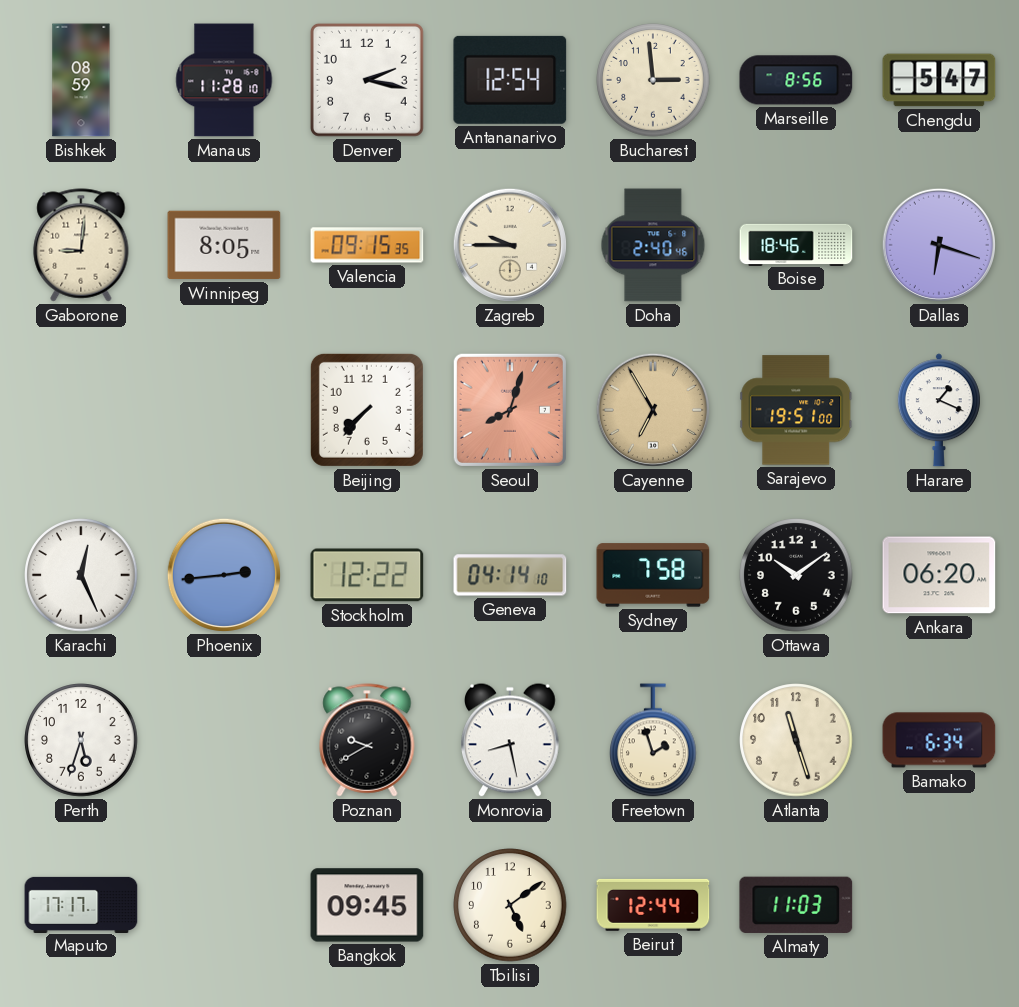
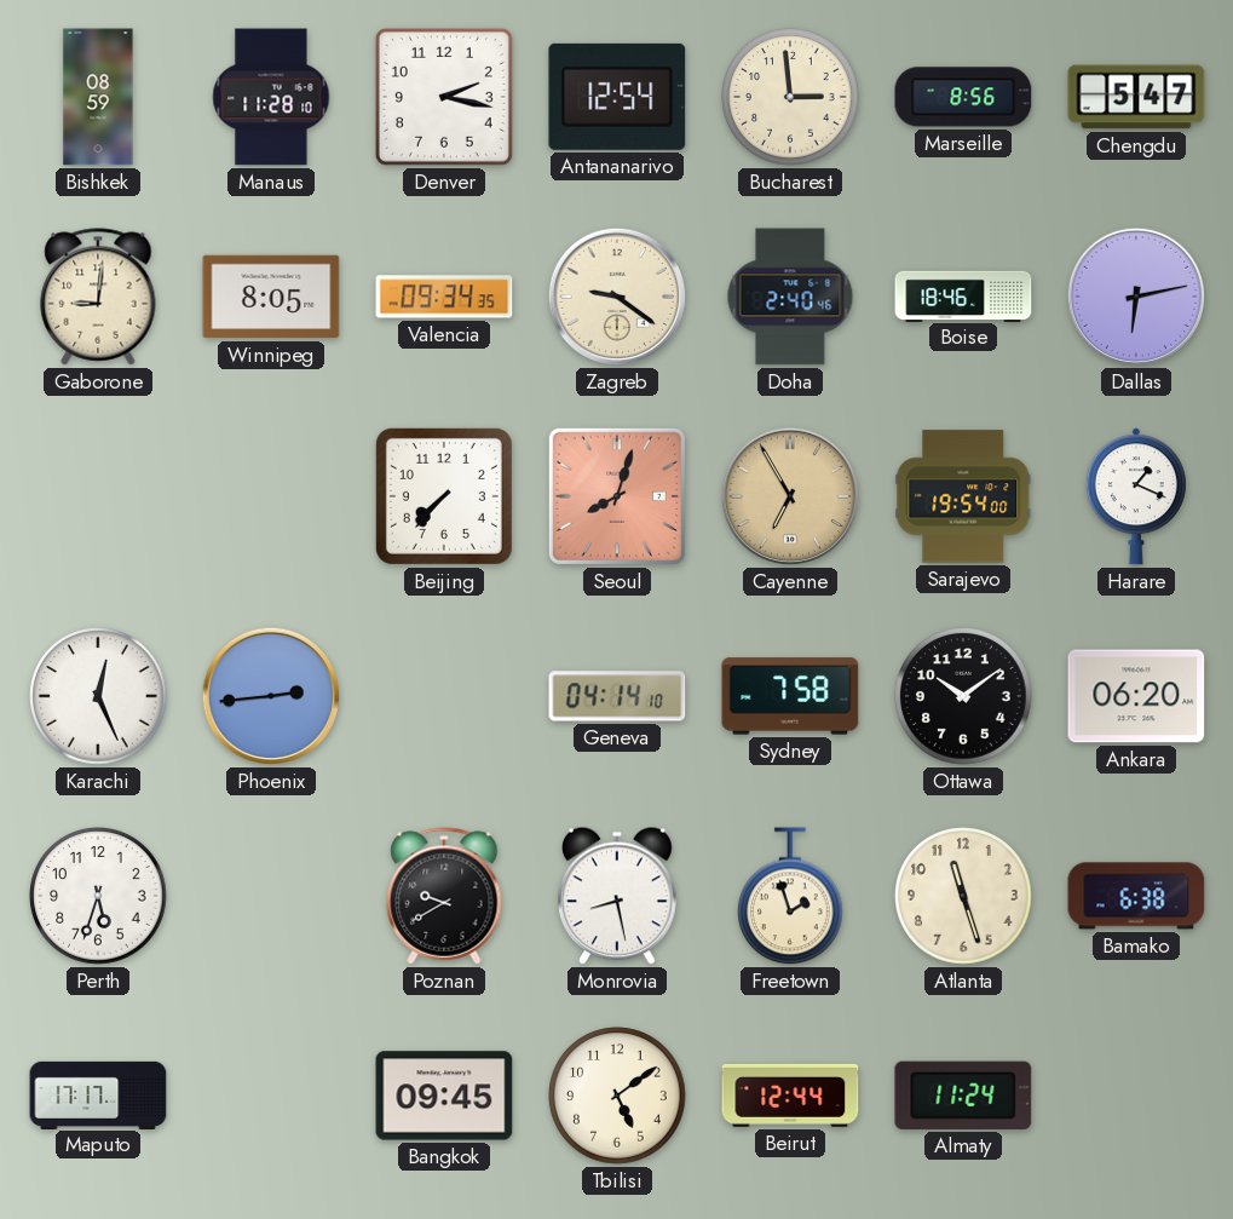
Valencia: 09:15 -> 09:34
Zagreb: 9:45 -> 9:21
Dallas: 6:18 -> 6:13
Sarajevo: 19:51 -> 19:54
Stockholm: 12:22 -> none
Bamako: 6:34 -> 6:38
Almaty: 11:03 -> 11:24
